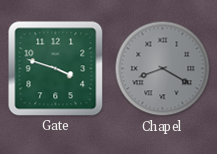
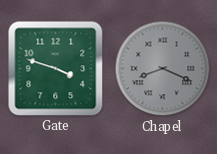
Chapel: 8:20 -> 8:19
